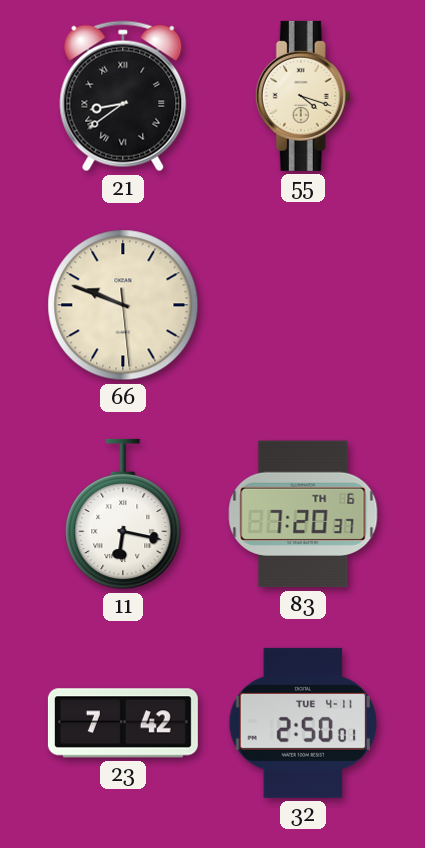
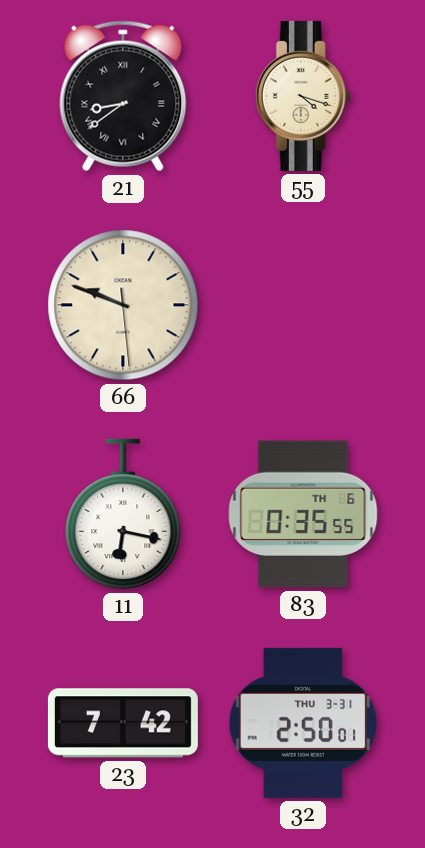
83: 7:20 -> 0:35
32 date: TUE 4-11 -> THU 3-31
